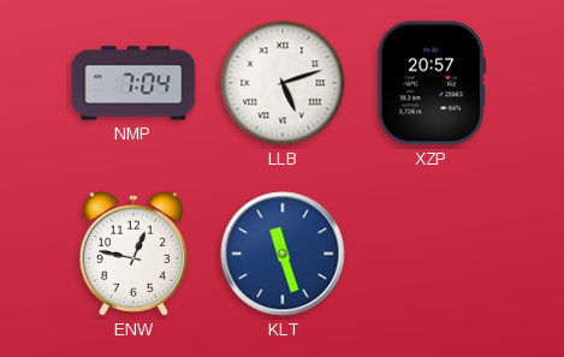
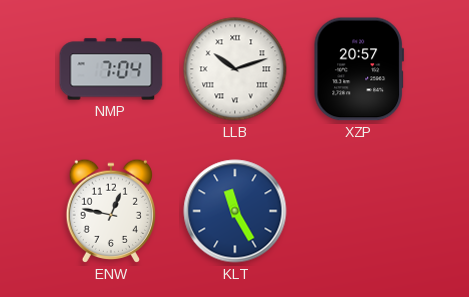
LLB: 5:12 -> 10:12
KLT: 11:27 -> 11:25
